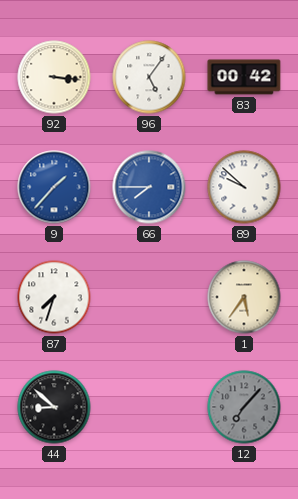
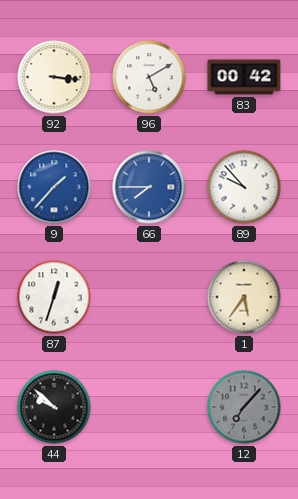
96: 5:06 -> 5:10
89: 9:52 -> 9:53
87: 7:33 -> 12:33
44: 8:52 -> 9:52
